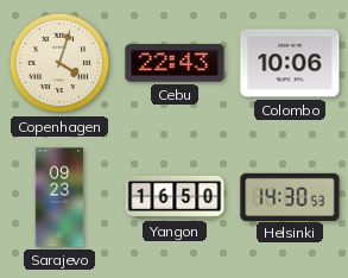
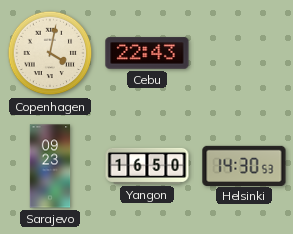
Copenhagen: 4:03 -> 4:02
Colombo: 10:06 -> none
